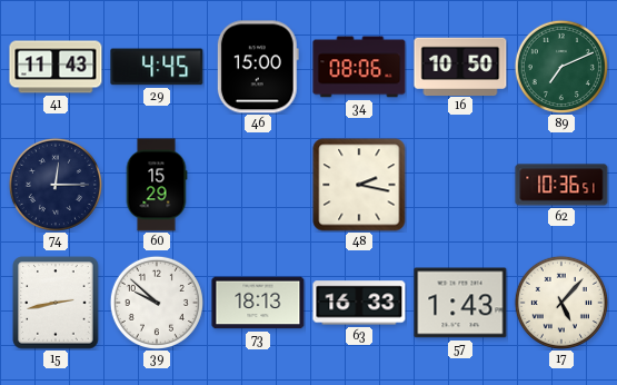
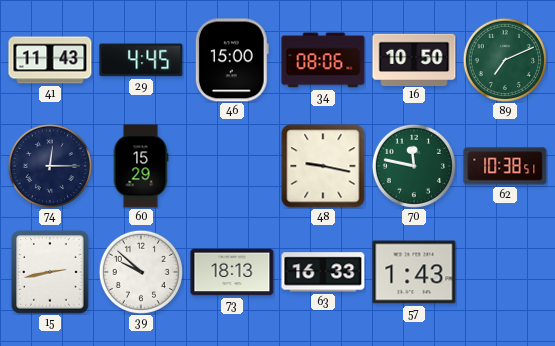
48: 2:17 -> 9:17
70: none -> 11:47
62: 10:36 -> 10:38
17: 5:07 -> none
